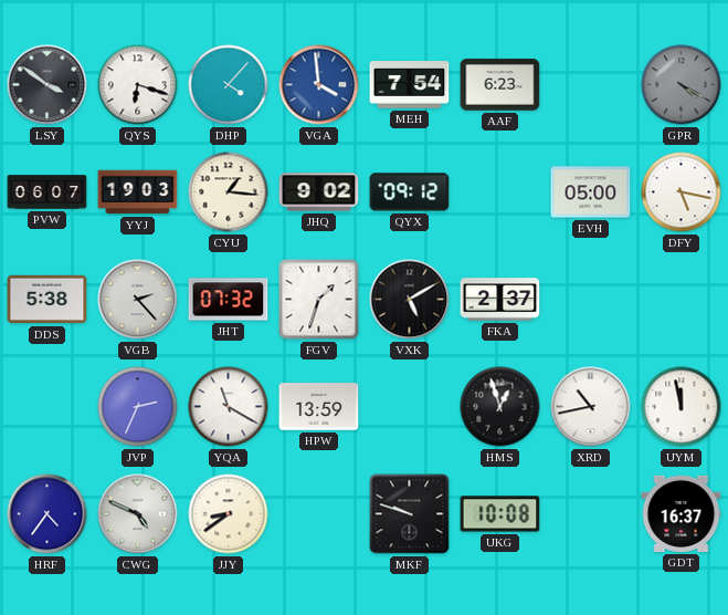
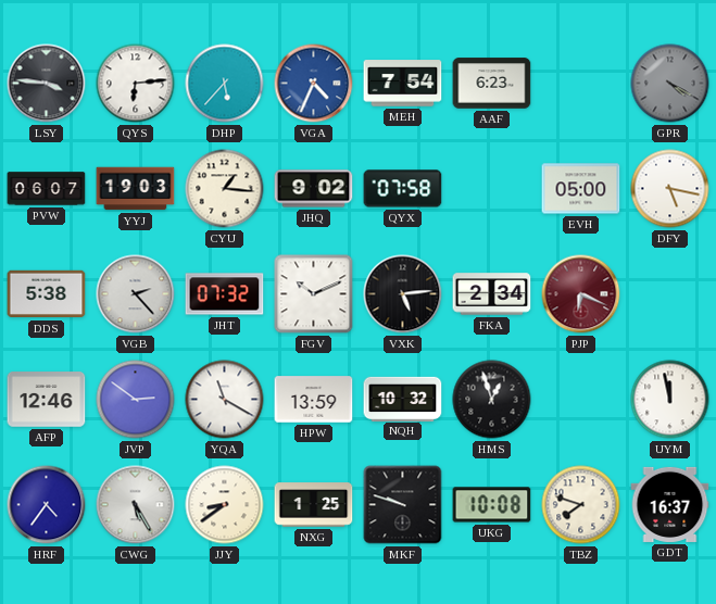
LSY: 3:51 -> 3:46
QYS: 6:18 -> 6:14
DHP: 4:07 -> 5:37
VGA: 3:59 -> 4:34
QYX: 09:12 -> 07:58
FGV: 1:33 -> 10:11
VXK: 5:10 -> 5:14
FKA: 2:37 -> 2:34
PJP: none -> 6:19
AFP: none -> 12:46
JVP: 2:34 -> 2:51
NQH: none -> 10:32
XRD: 10:43 -> none
CWG: 4:49 -> 5:25
NXG: none -> 1:25
TBZ: none -> 7:48
